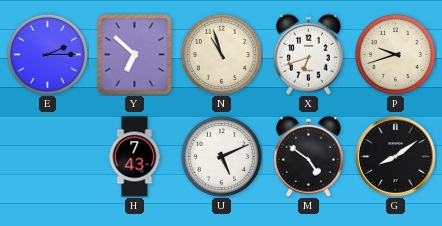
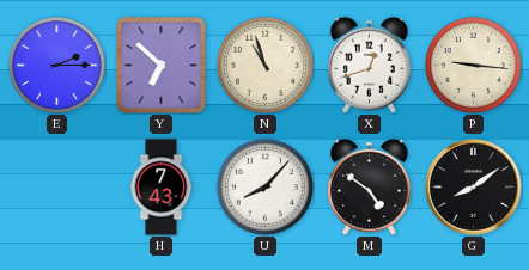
X: 6:42 -> 12:42
P: 9:42 -> 9:16
U: 5:11 -> 8:07
